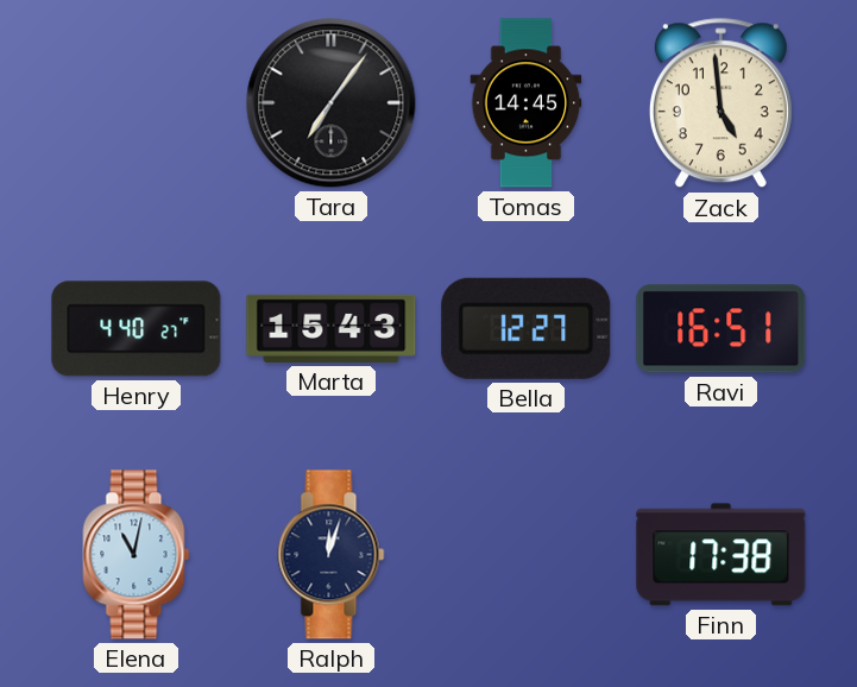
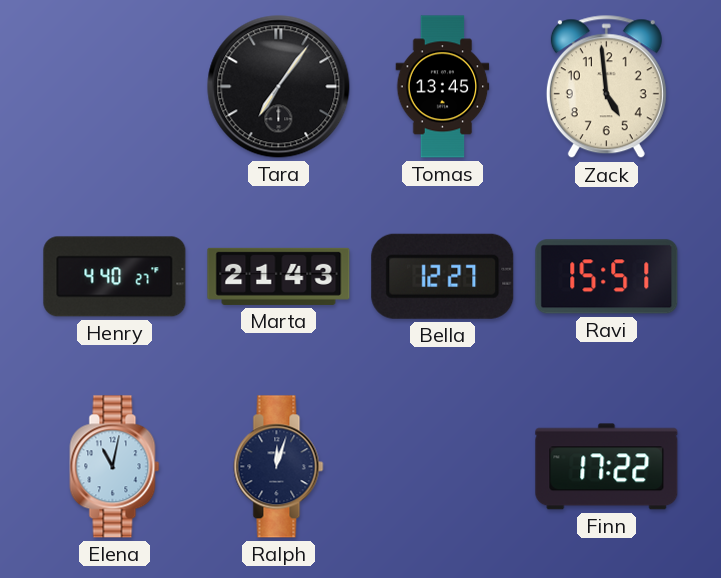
Tomas: 14:45 -> 13:45
Marta: 15:43 -> 21:43
Ravi: 16:51 -> 15:51
Finn: 17:38 -> 17:22
